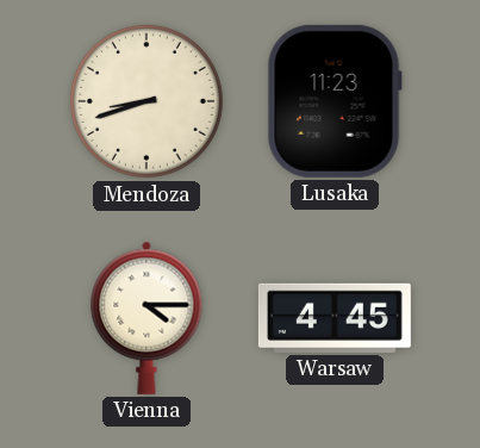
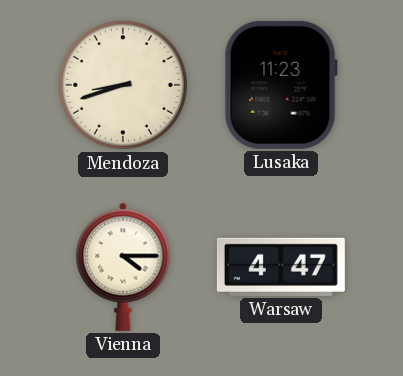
Warsaw: 4:45 -> 4:47
